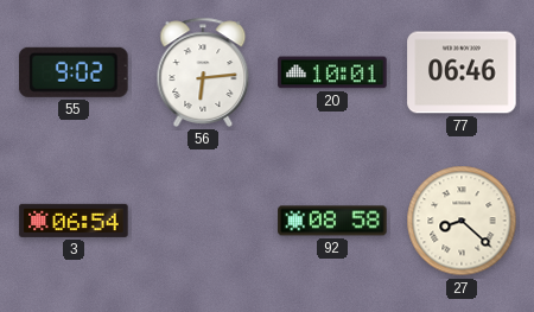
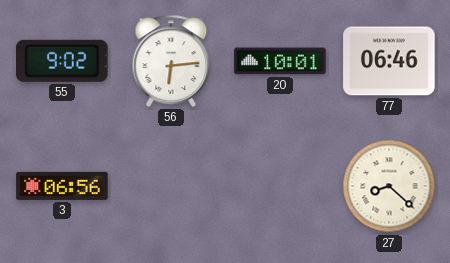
3: 06:54 -> 06:56
92: 08:58 -> none
